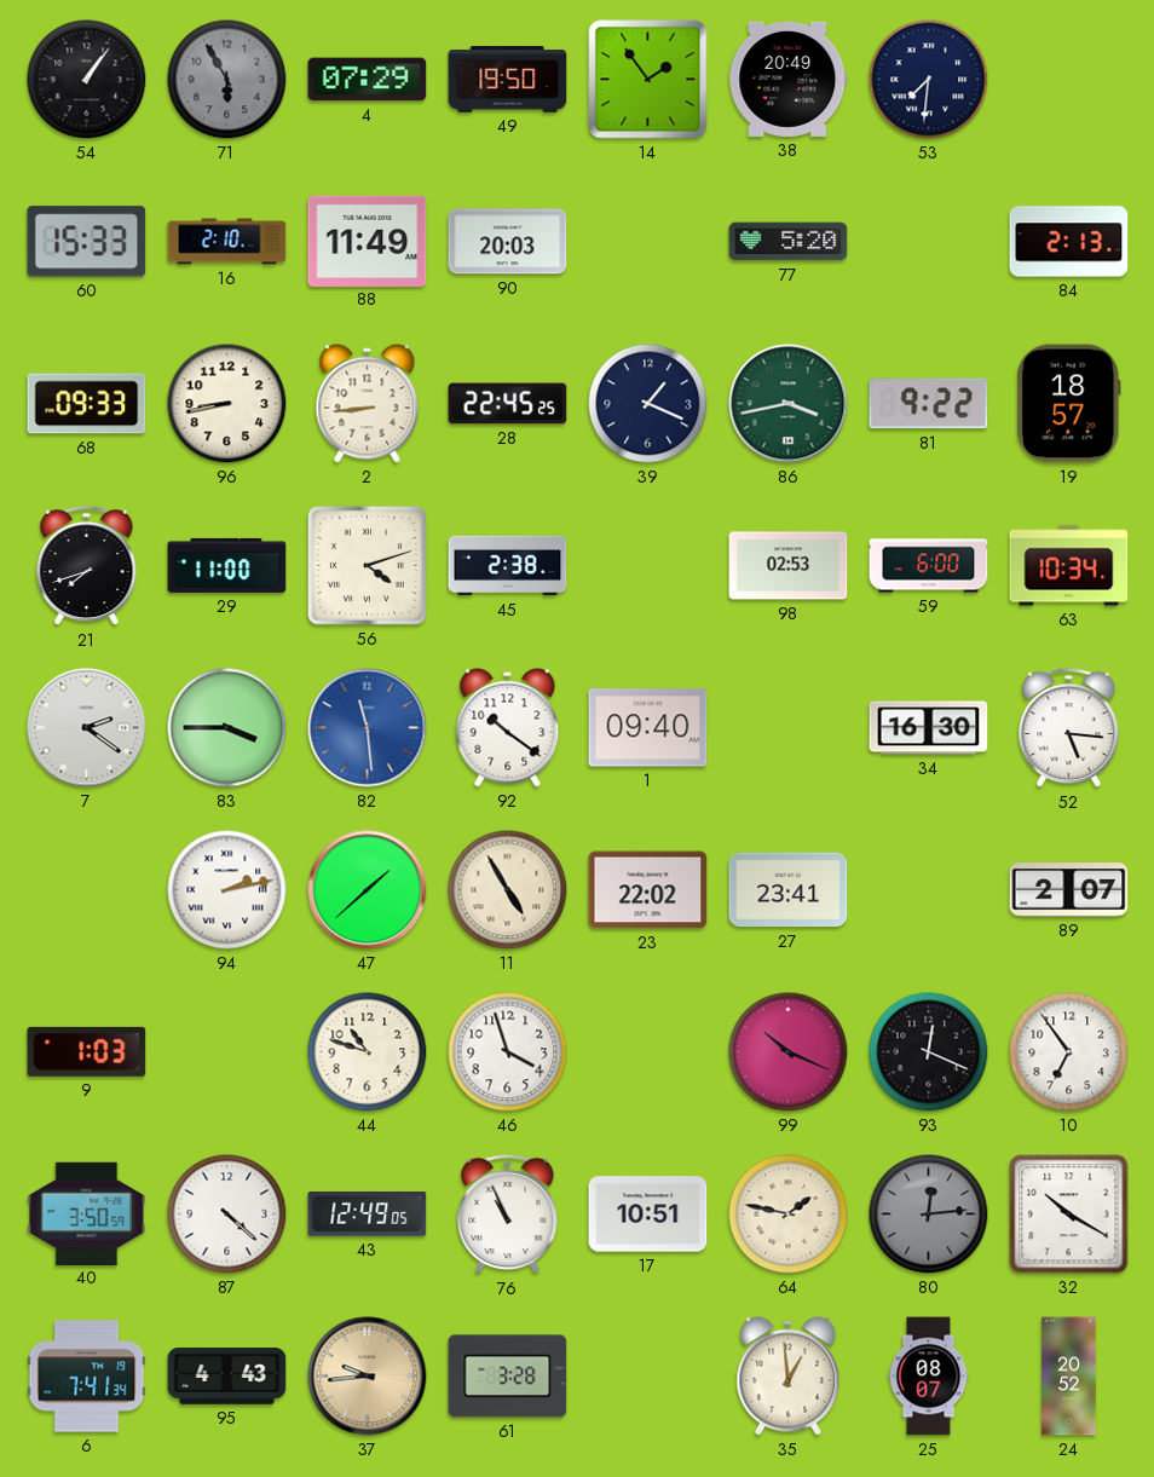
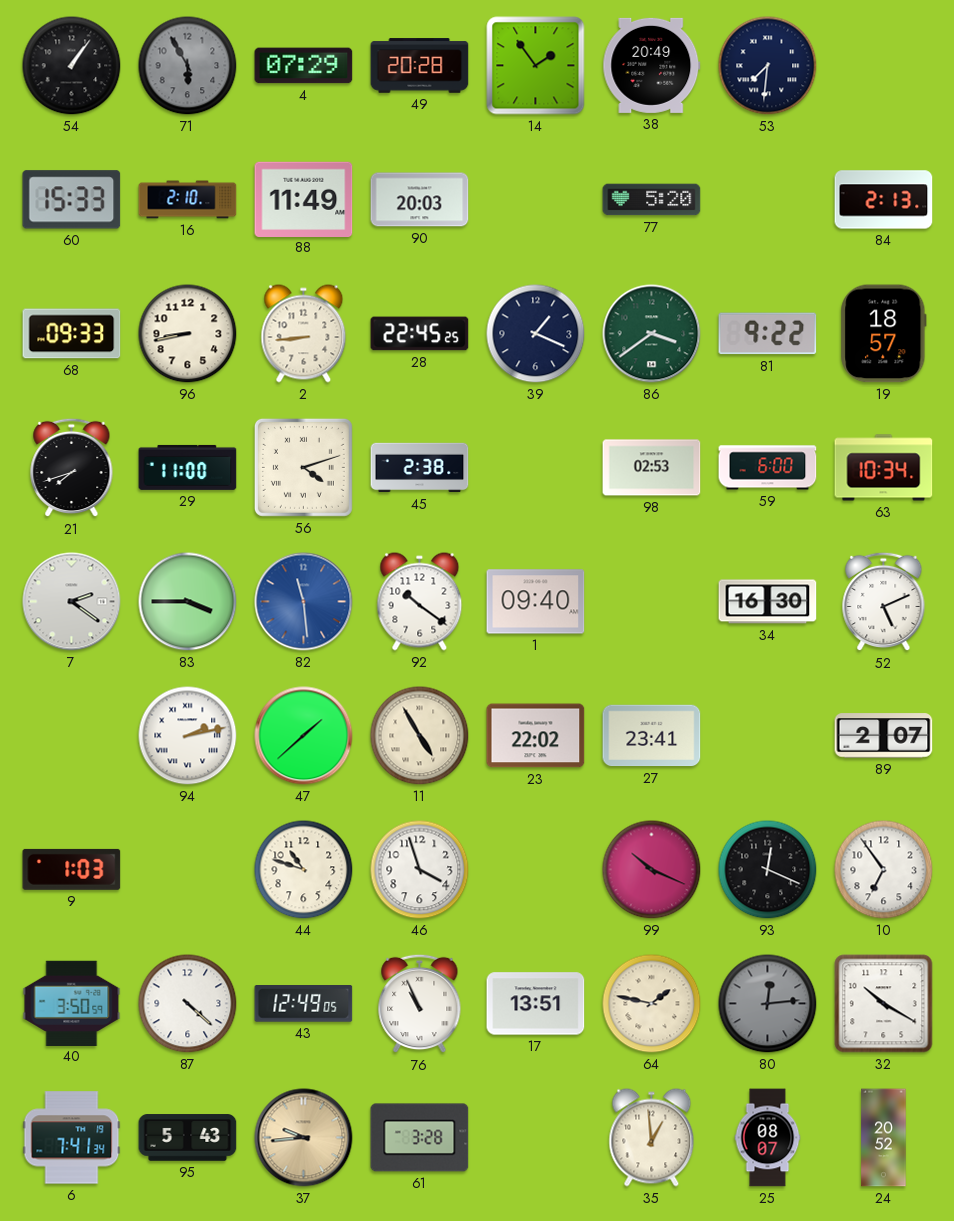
49: 19:50 -> 20:28
86: 3:43 -> 3:39
52: 5:16 -> 5:11
17: 10:51 -> 13:51
95: 4:43 -> 5:43
